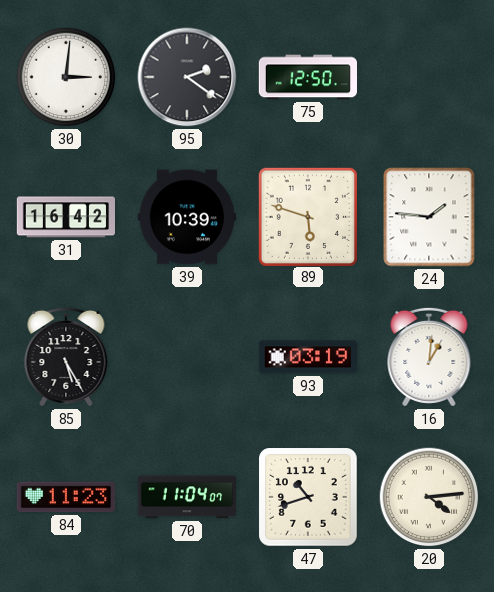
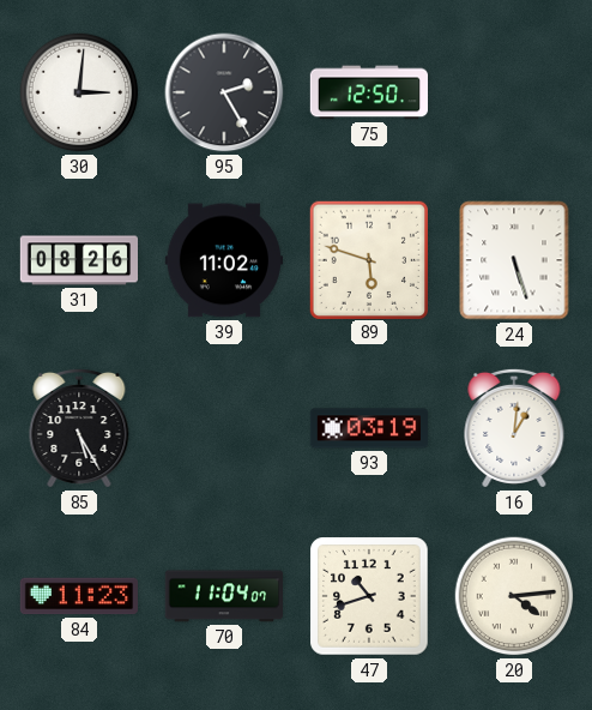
95: 2:21 -> 2:25
31: 16:42 -> 08:26
39: 10:39 -> 11:02
24: 1:46 -> 5:27
